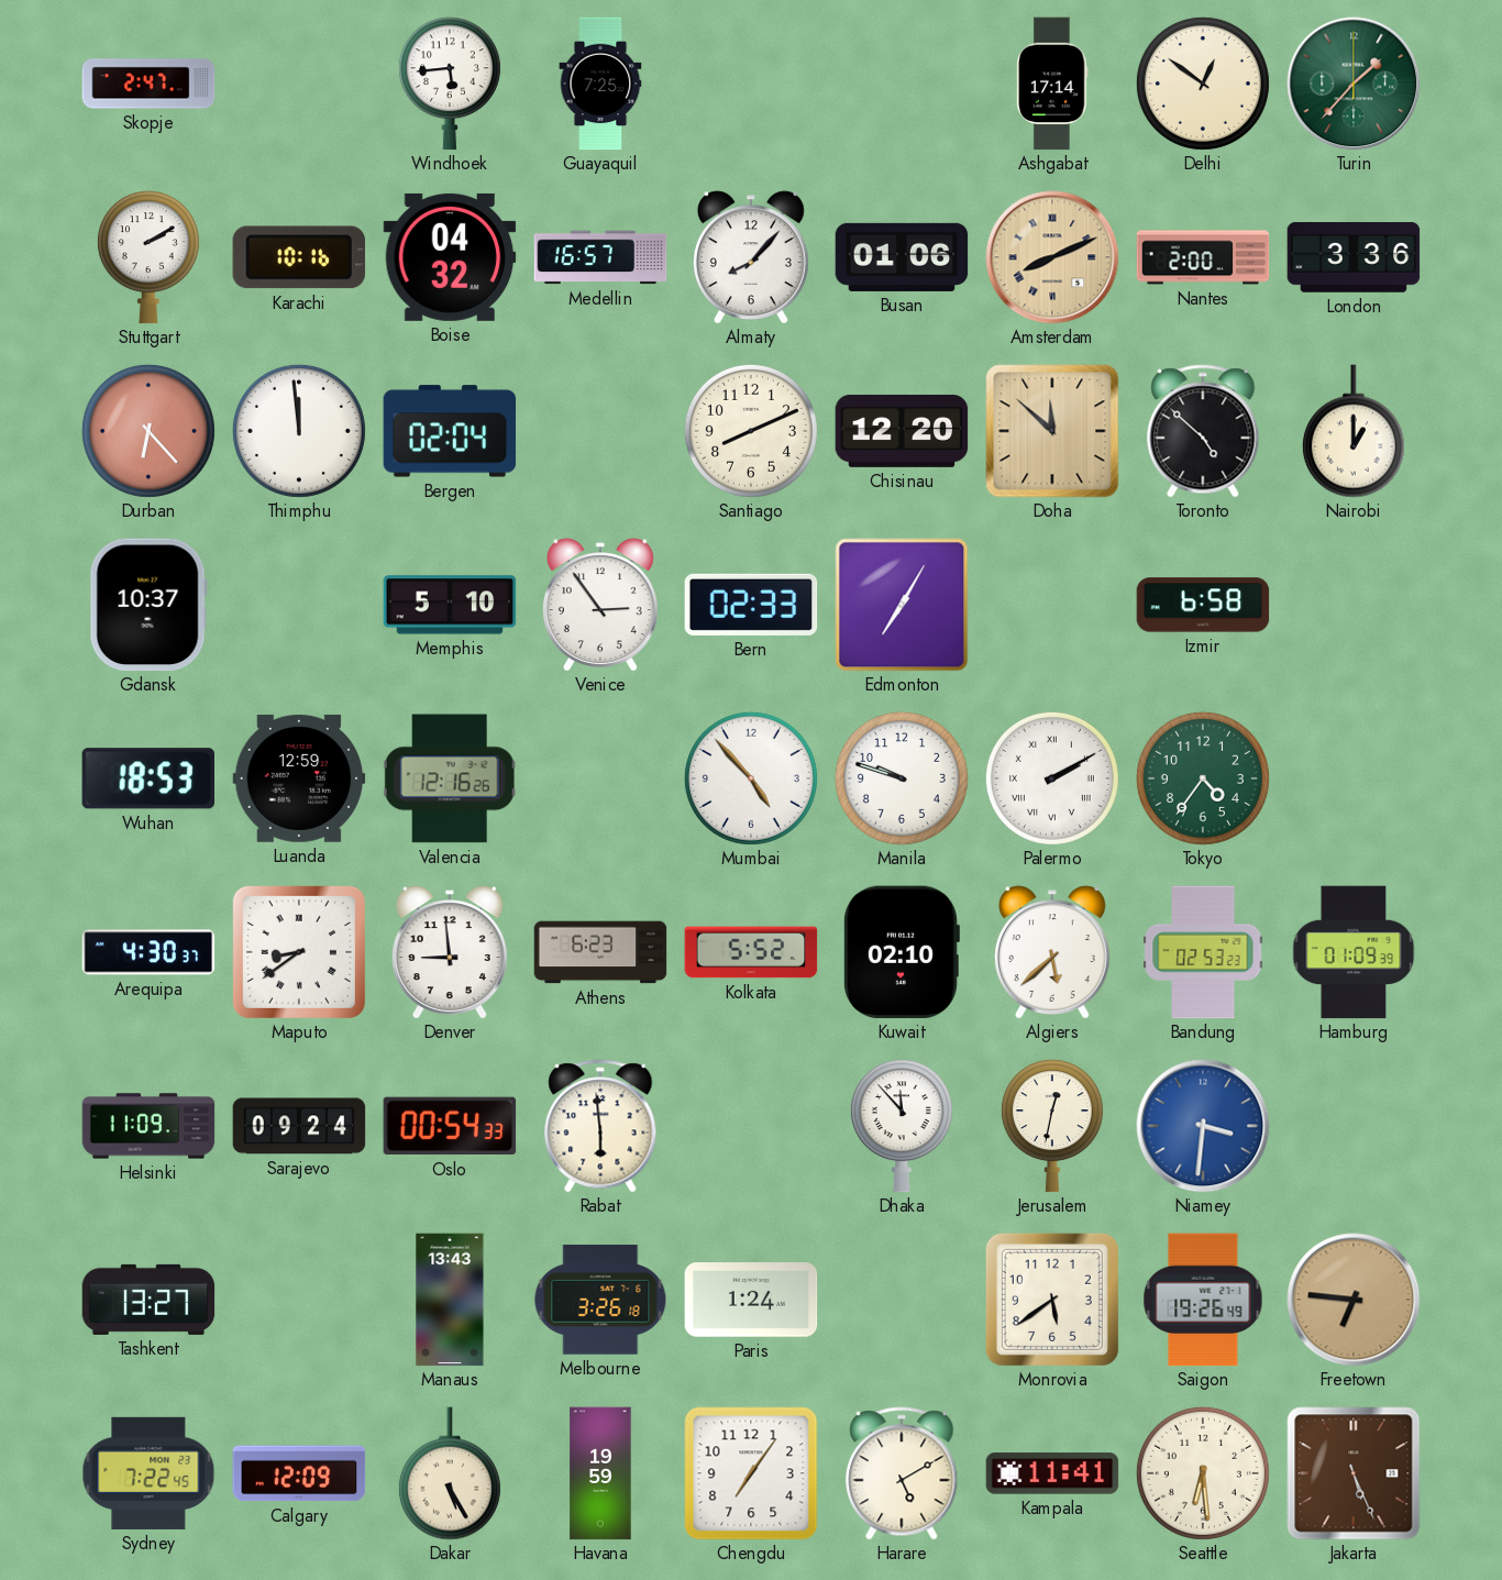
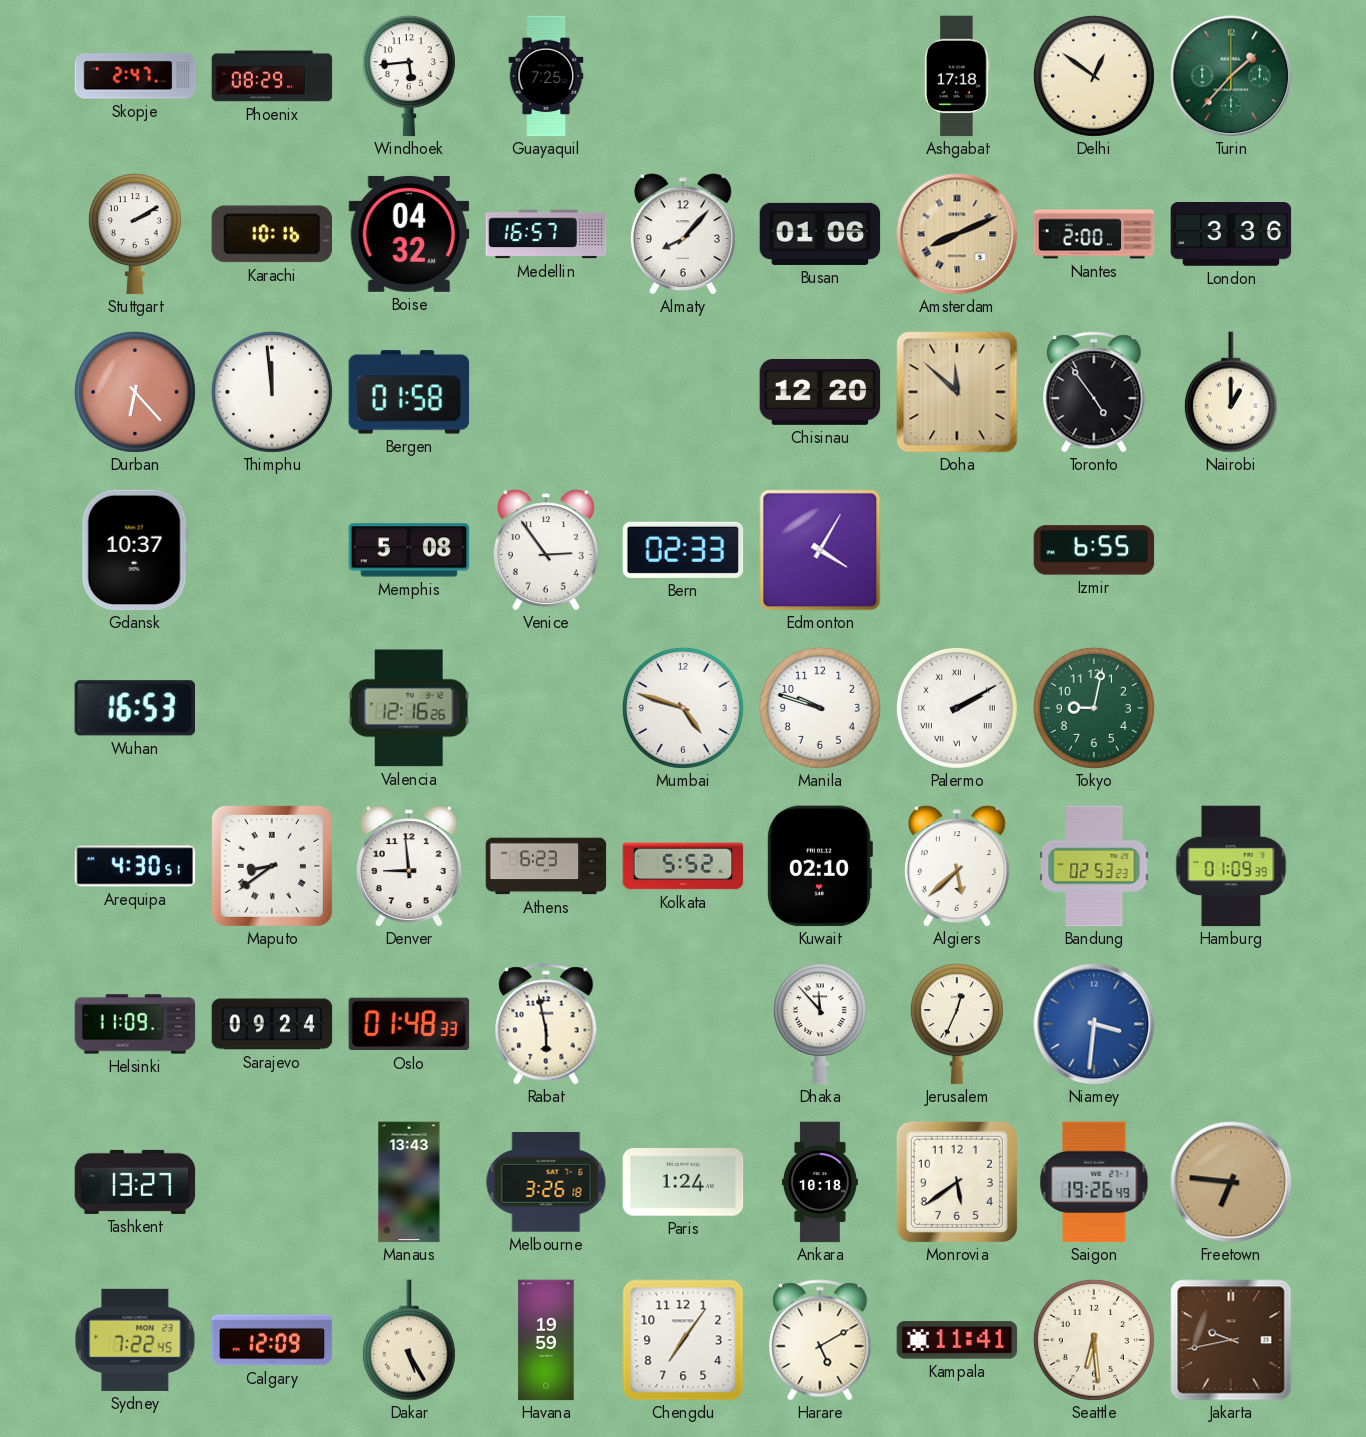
Phoenix: none -> 08:29
Ashgabat: 17:14 -> 17:18
Bergen: 02:04 -> 01:58
Santiago: 8:11 -> none
Toronto: 4:52 -> 4:54
Memphis: 5:10 -> 5:08
Edmonton: 7:05 -> 4:05
Izmir: 6:58 -> 6:55
Wuhan: 18:53 -> 16:53
Luanda: 12:59 -> none
Mumbai: 4:53 -> 4:48
Tokyo: 4:36 -> 9:02
Arequipa: 4:30:37 -> 4:30:51
Oslo: 00:54 -> 01:48
Rabat: 5:59 -> 5:58
Jerusalem: 12:32 -> 12:34
Ankara: none -> 10:18
Jakarta: 5:26 -> 9:43
